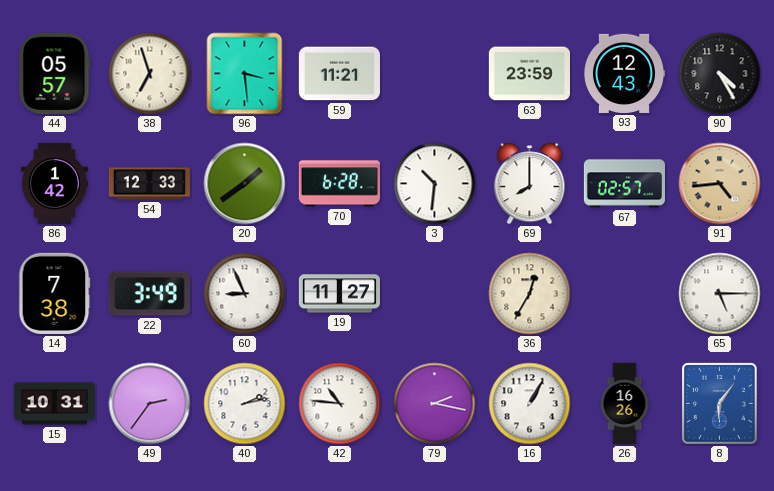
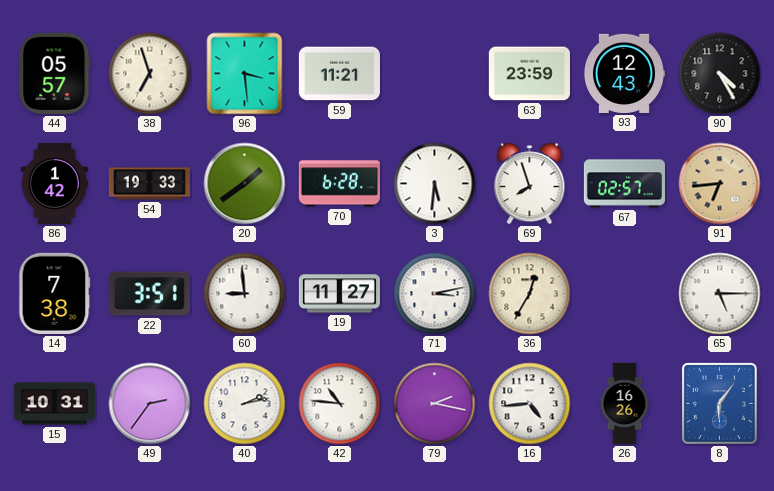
54: 12:33 -> 19:33
3: 10:31 -> 5:31
69: 8:00 -> 7:57
91: 4:44 -> 6:44
22: 3:49 -> 3:51
60: 8:56 -> 8:59
71: none -> 3:13
16: 1:05 -> 4:44
